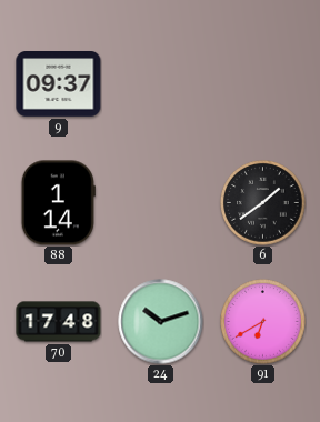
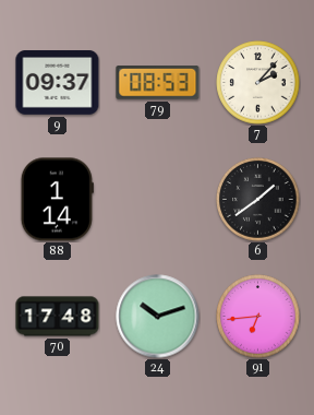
79: none -> 08:53
7: none -> 2:07
91: 6:40 -> 6:44
